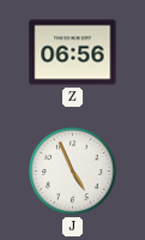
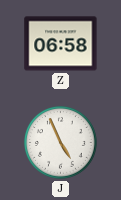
Z: 06:56 -> 06:58
